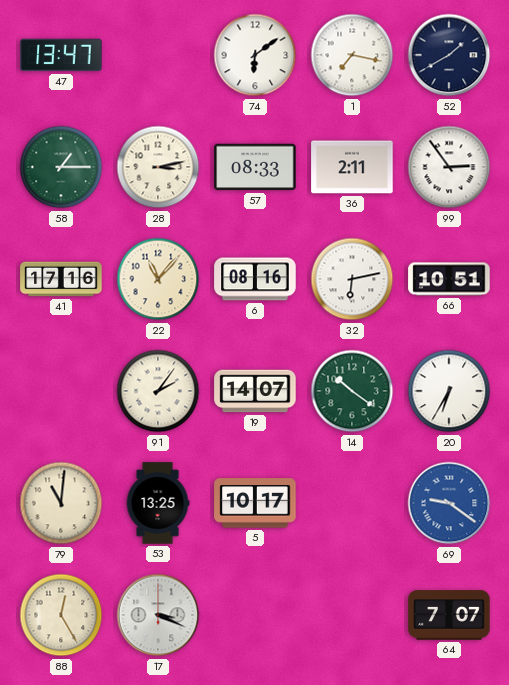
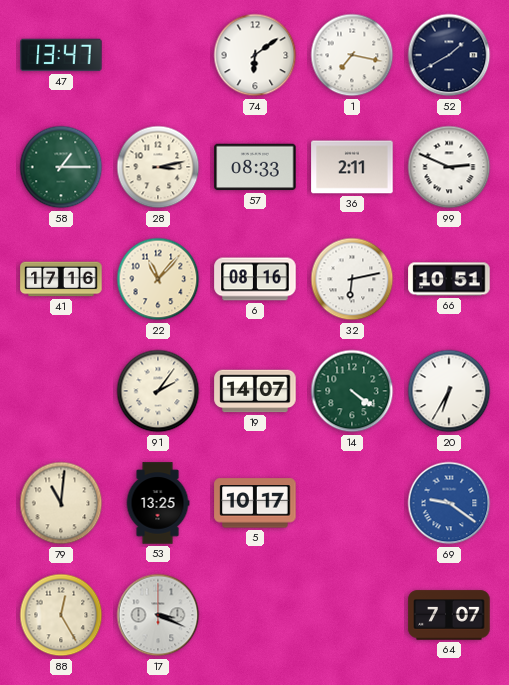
99: 2:54 -> 2:49
14: 10:21 -> 4:21
